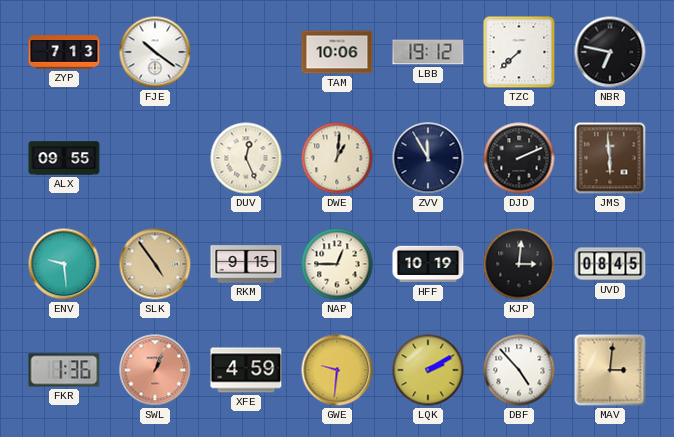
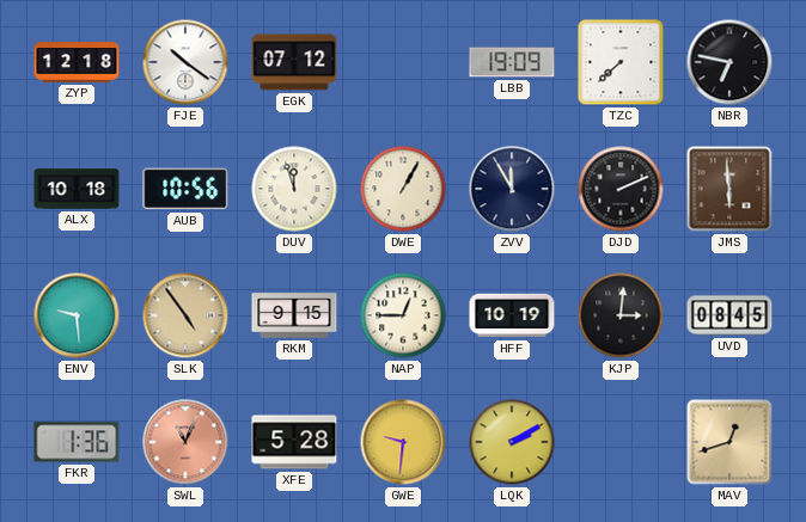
ZYP: 7:13 -> 12:18
EGK: none -> 07:12
TAM: 10:06 -> none
LBB: 19:12 -> 19:09
ALX: 09:55 -> 10:18
AUB: none -> 10:56
DUV: 12:26 -> 11:57
DWE: 1:01 -> 1:05
SWL: 1:04 -> 11:04
XFE: 4:59 -> 5:28
DBF: 4:53 -> none
MAV: 3:01 -> 12:42
